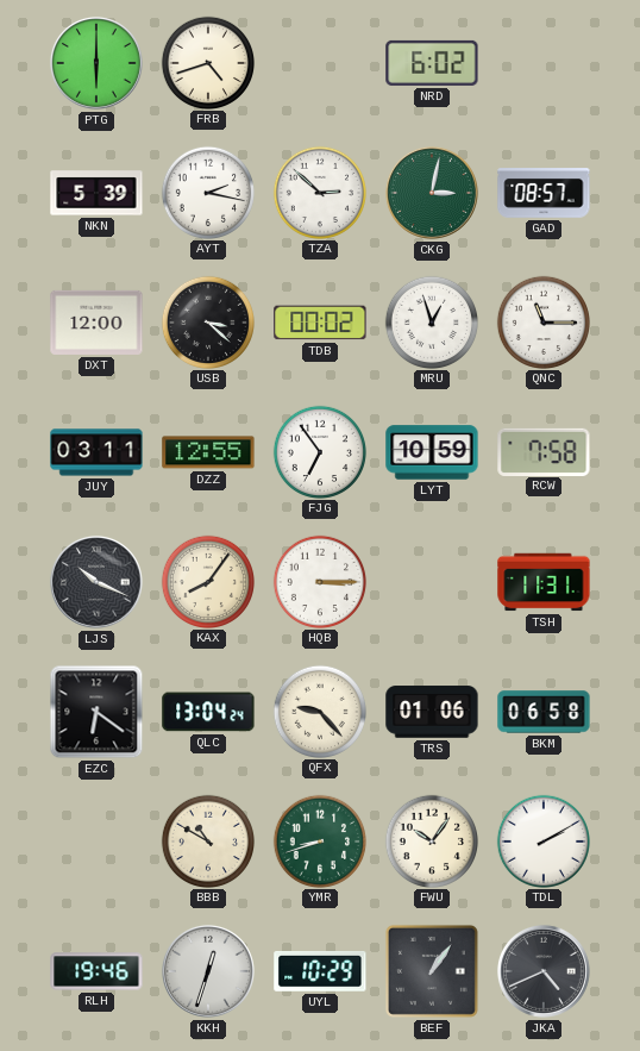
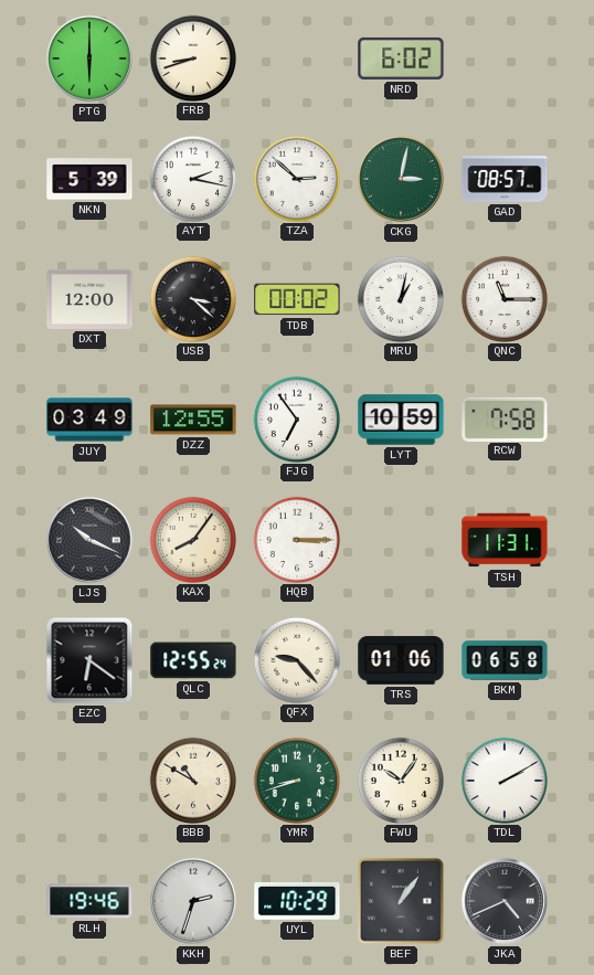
FRB: 4:42 -> 8:42
MRU: 12:57 -> 1:02
JUY: 03:11 -> 03:49
QLC: 13:04 -> 12:55
KKH: 12:33 -> 2:33
